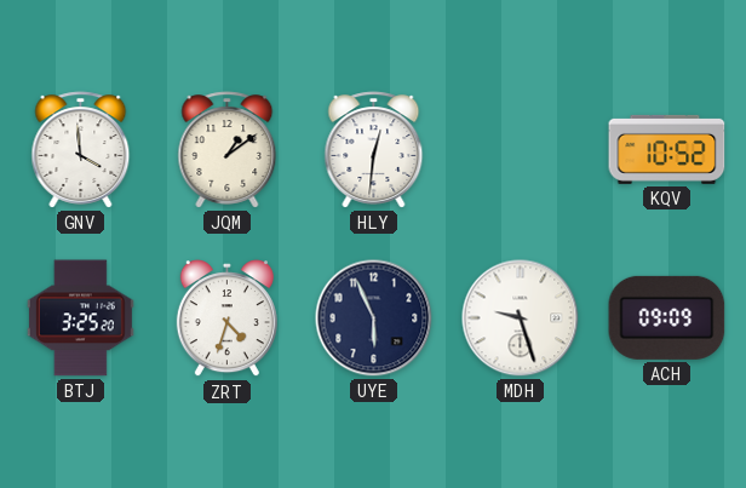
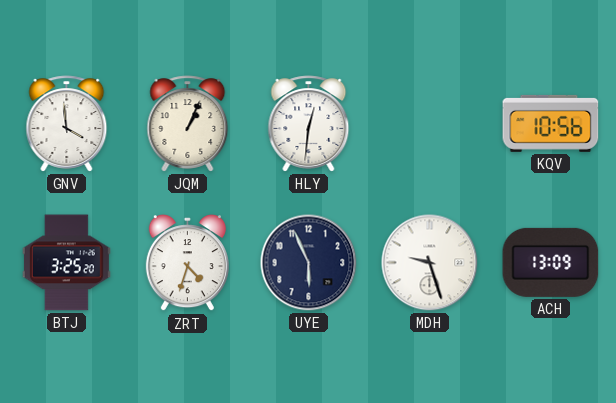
JQM: 1:09 -> 1:04
KQV: 10:52 -> 10:56
ACH: 09:09 -> 13:09
